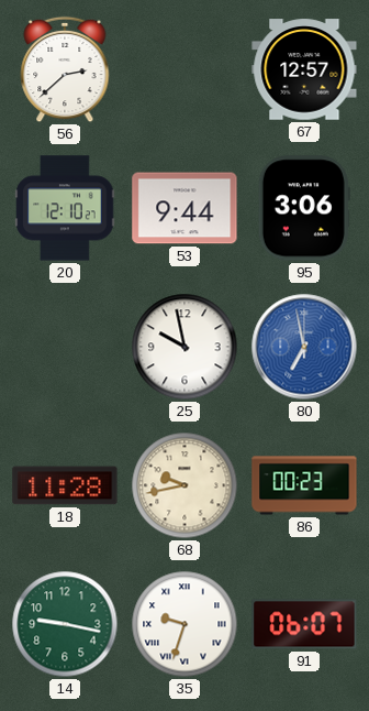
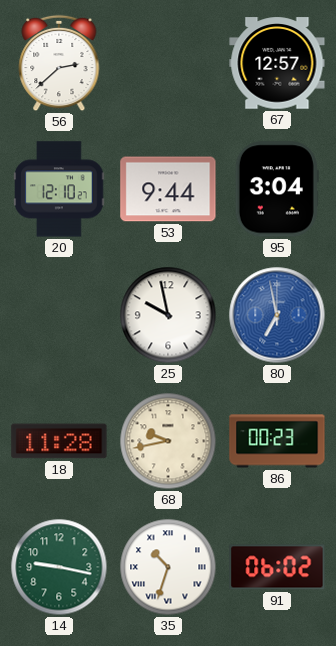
95: 3:06 -> 3:04
35: 9:33 -> 10:33
91: 06:07 -> 06:02
